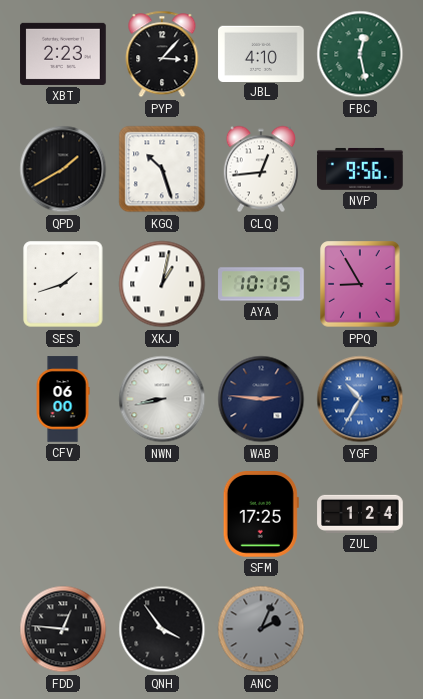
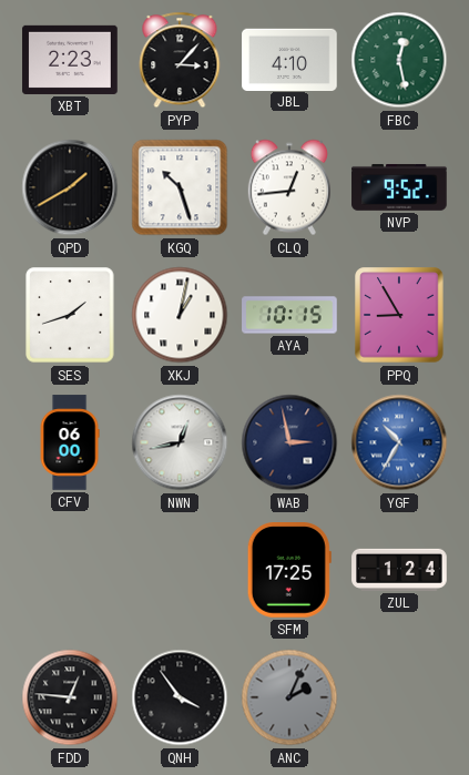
NVP: 9:56 -> 9:52
NWN: 8:43 -> 12:43
WAB: 2:46 -> 2:58
